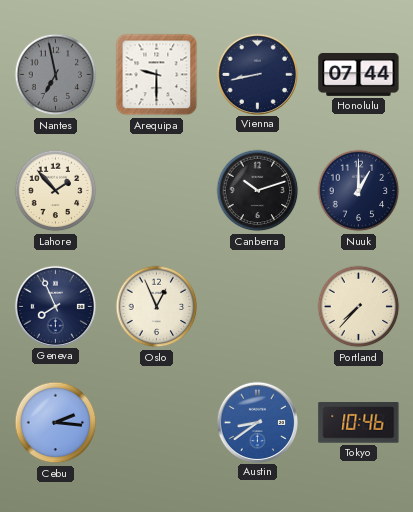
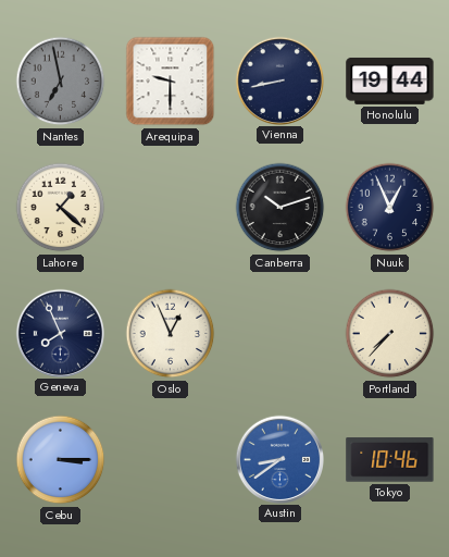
Honolulu: 07:44 -> 19:44
Lahore: 1:53 -> 1:22
Nuuk: 1:00 -> 12:56
Cebu: 2:16 -> 3:15
